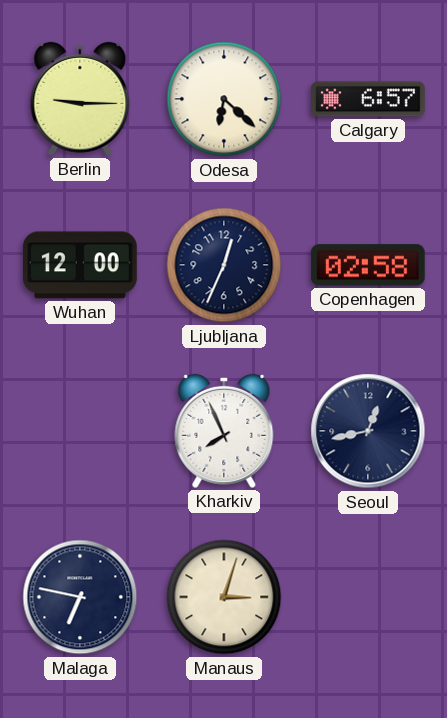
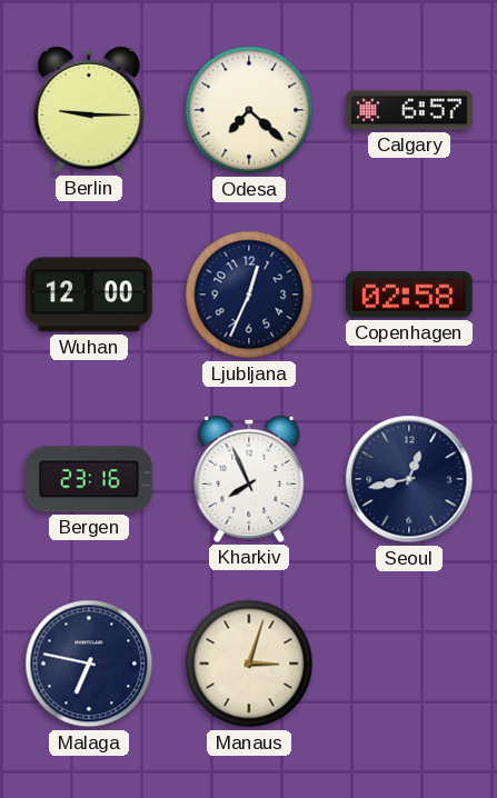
Odesa: 6:22 -> 7:22
Bergen: none -> 23:16
